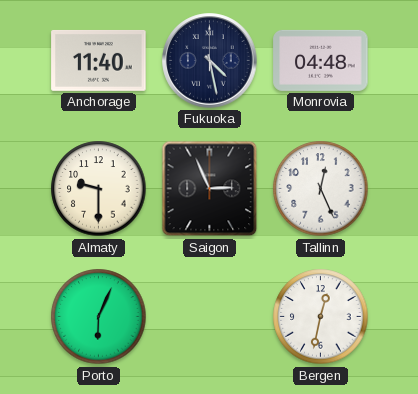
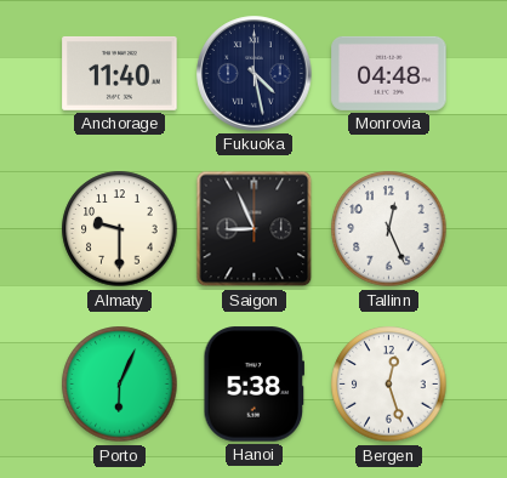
Saigon: 2:56 -> 8:56
Hanoi: none -> 5:38
Bergen: 12:32 -> 12:27
